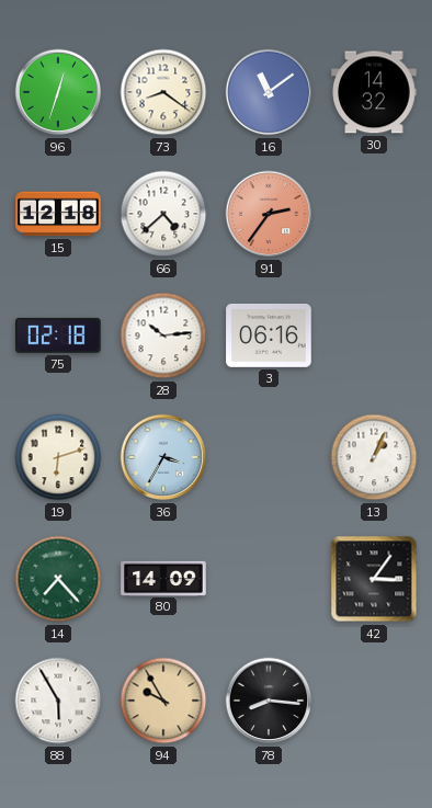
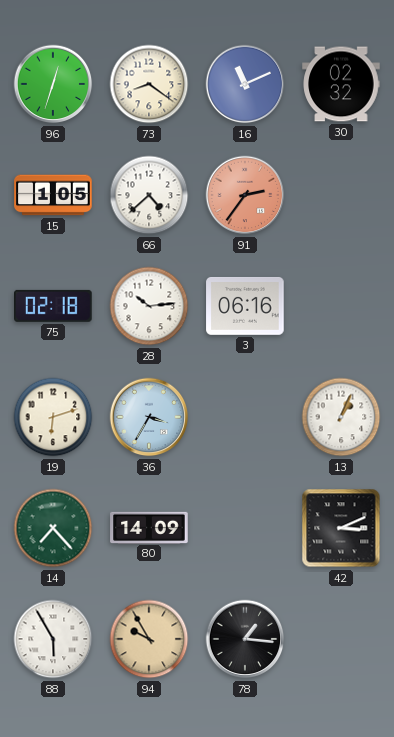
16: 11:09 -> 11:11
30: 14:32 -> 02:32
15: 12:18 -> 1:05
42: 3:06 -> 3:11
78: 8:16 -> 1:16
